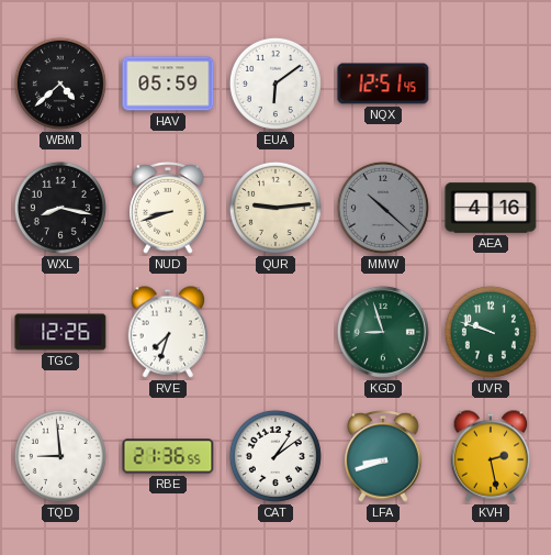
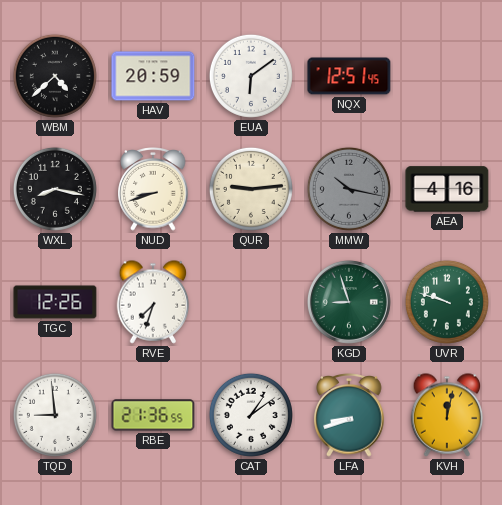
HAV: 05:59 -> 20:59
MMW: 10:22 -> 10:17
KVH: 2:28 -> 12:02
